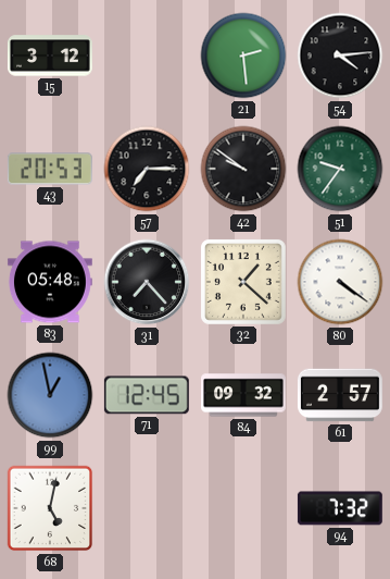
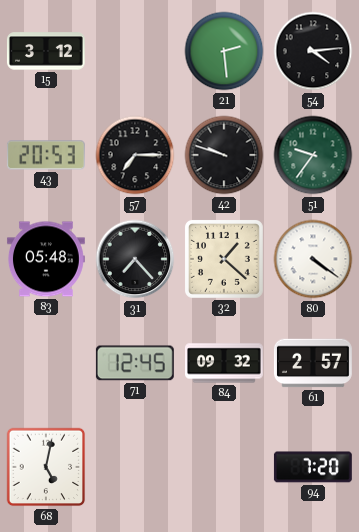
42: 9:51 -> 9:48
99: 12:58 -> none
94: 7:32 -> 7:20
